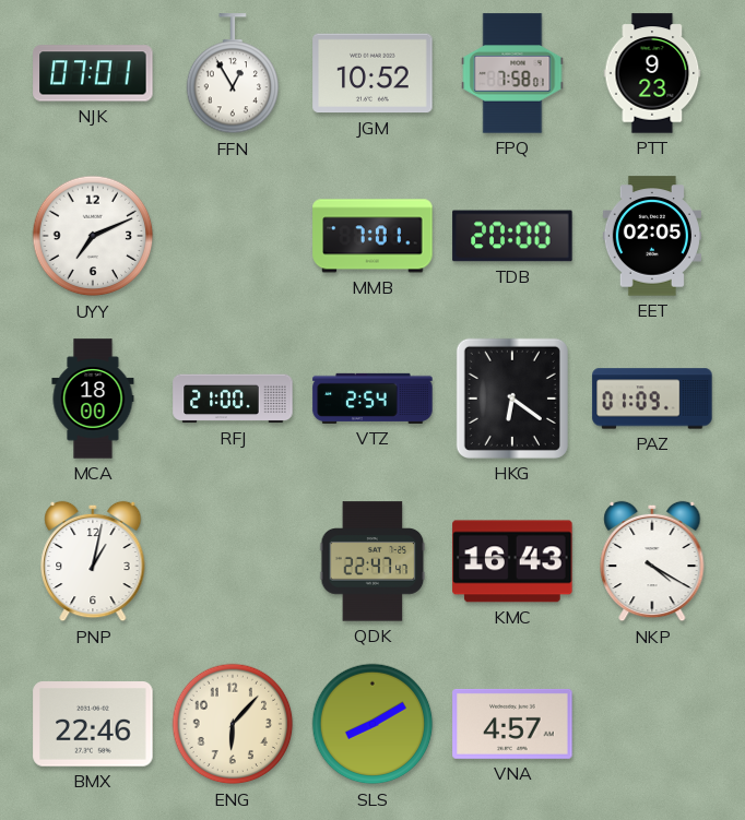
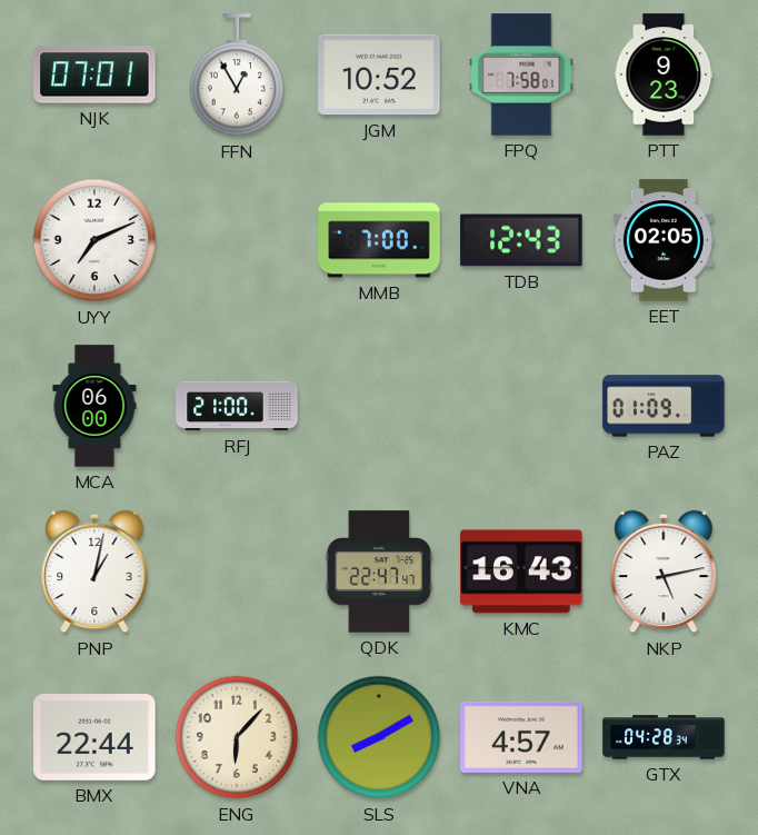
MMB: 7:01 -> 7:00
TDB: 20:00 -> 12:43
MCA: 18:00 -> 06:00
VTZ: 2:54 -> none
HKG: 6:21 -> none
NKP: 4:20 -> 5:13
BMX: 22:46 -> 22:44
GTX: none -> 04:28
